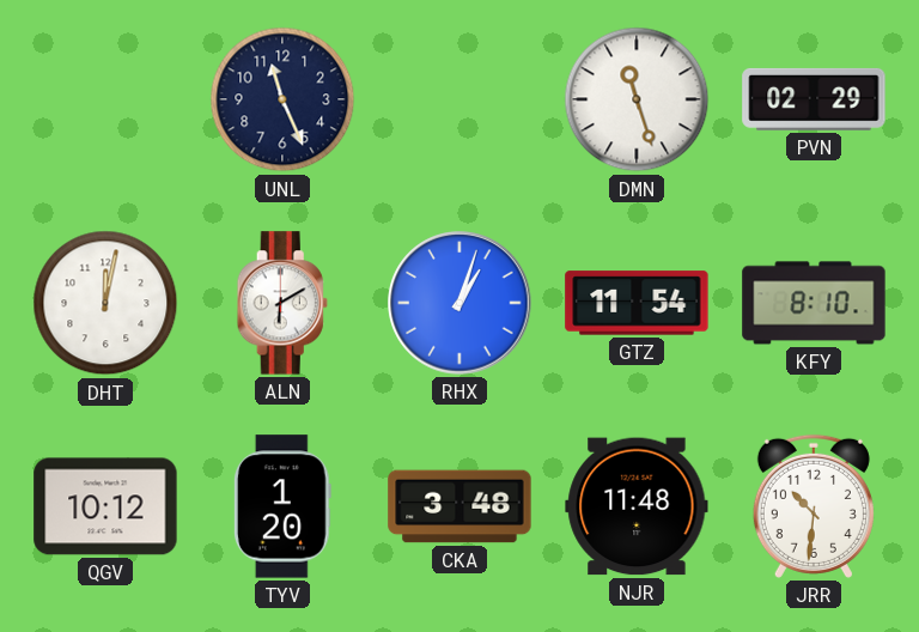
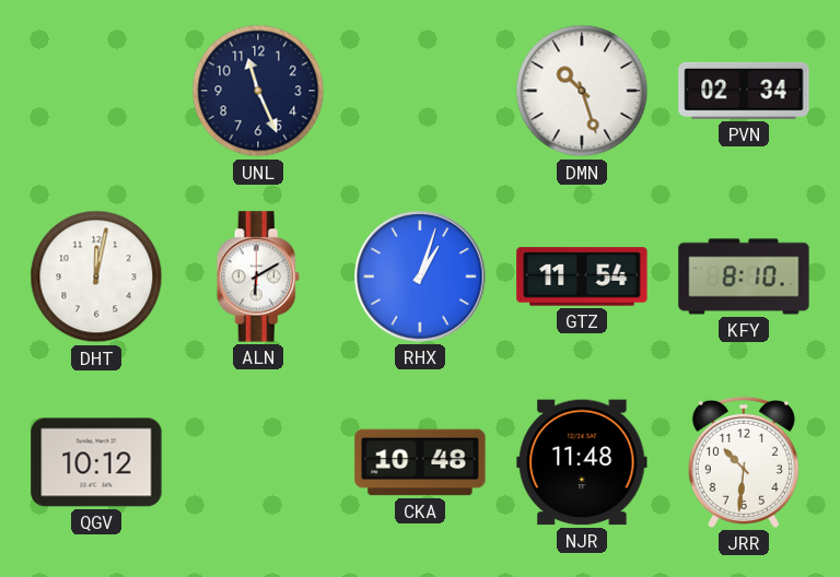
DMN: 11:27 -> 10:27
PVN: 02:29 -> 02:34
TYV: 1:20 -> none
CKA: 3:48 -> 10:48
